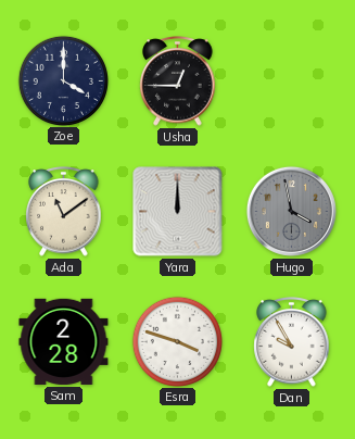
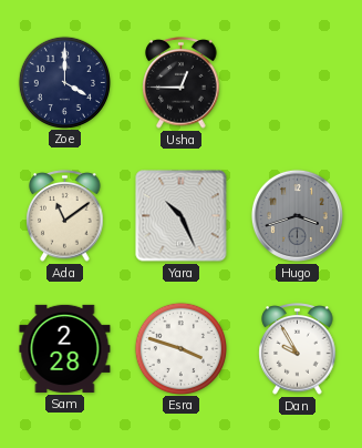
Yara: 12:00 -> 10:26
Hugo: 3:58 -> 3:42
